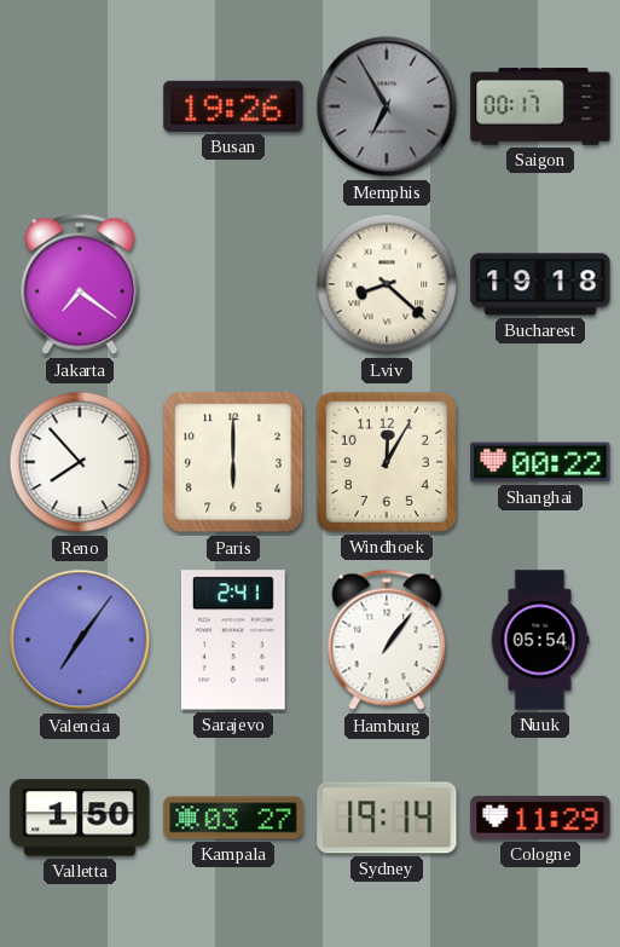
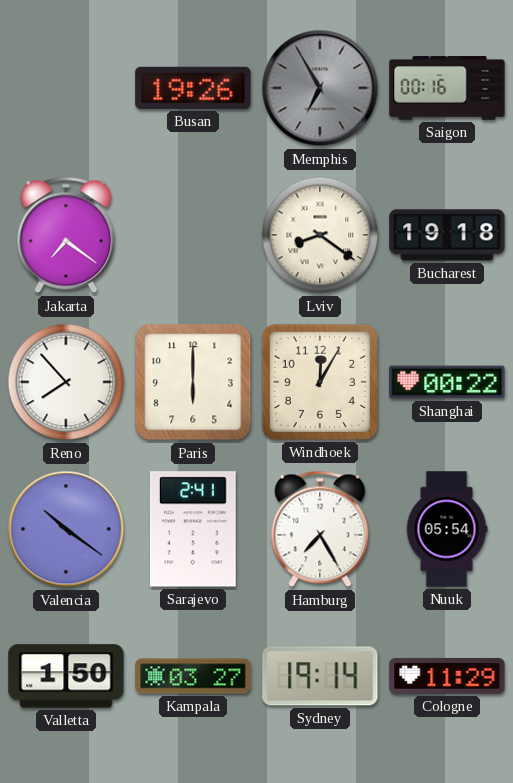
Saigon: 00:17 -> 00:16
Lviv: 8:22 -> 8:21
Valencia: 7:06 -> 10:21
Hamburg: 1:06 -> 7:25
